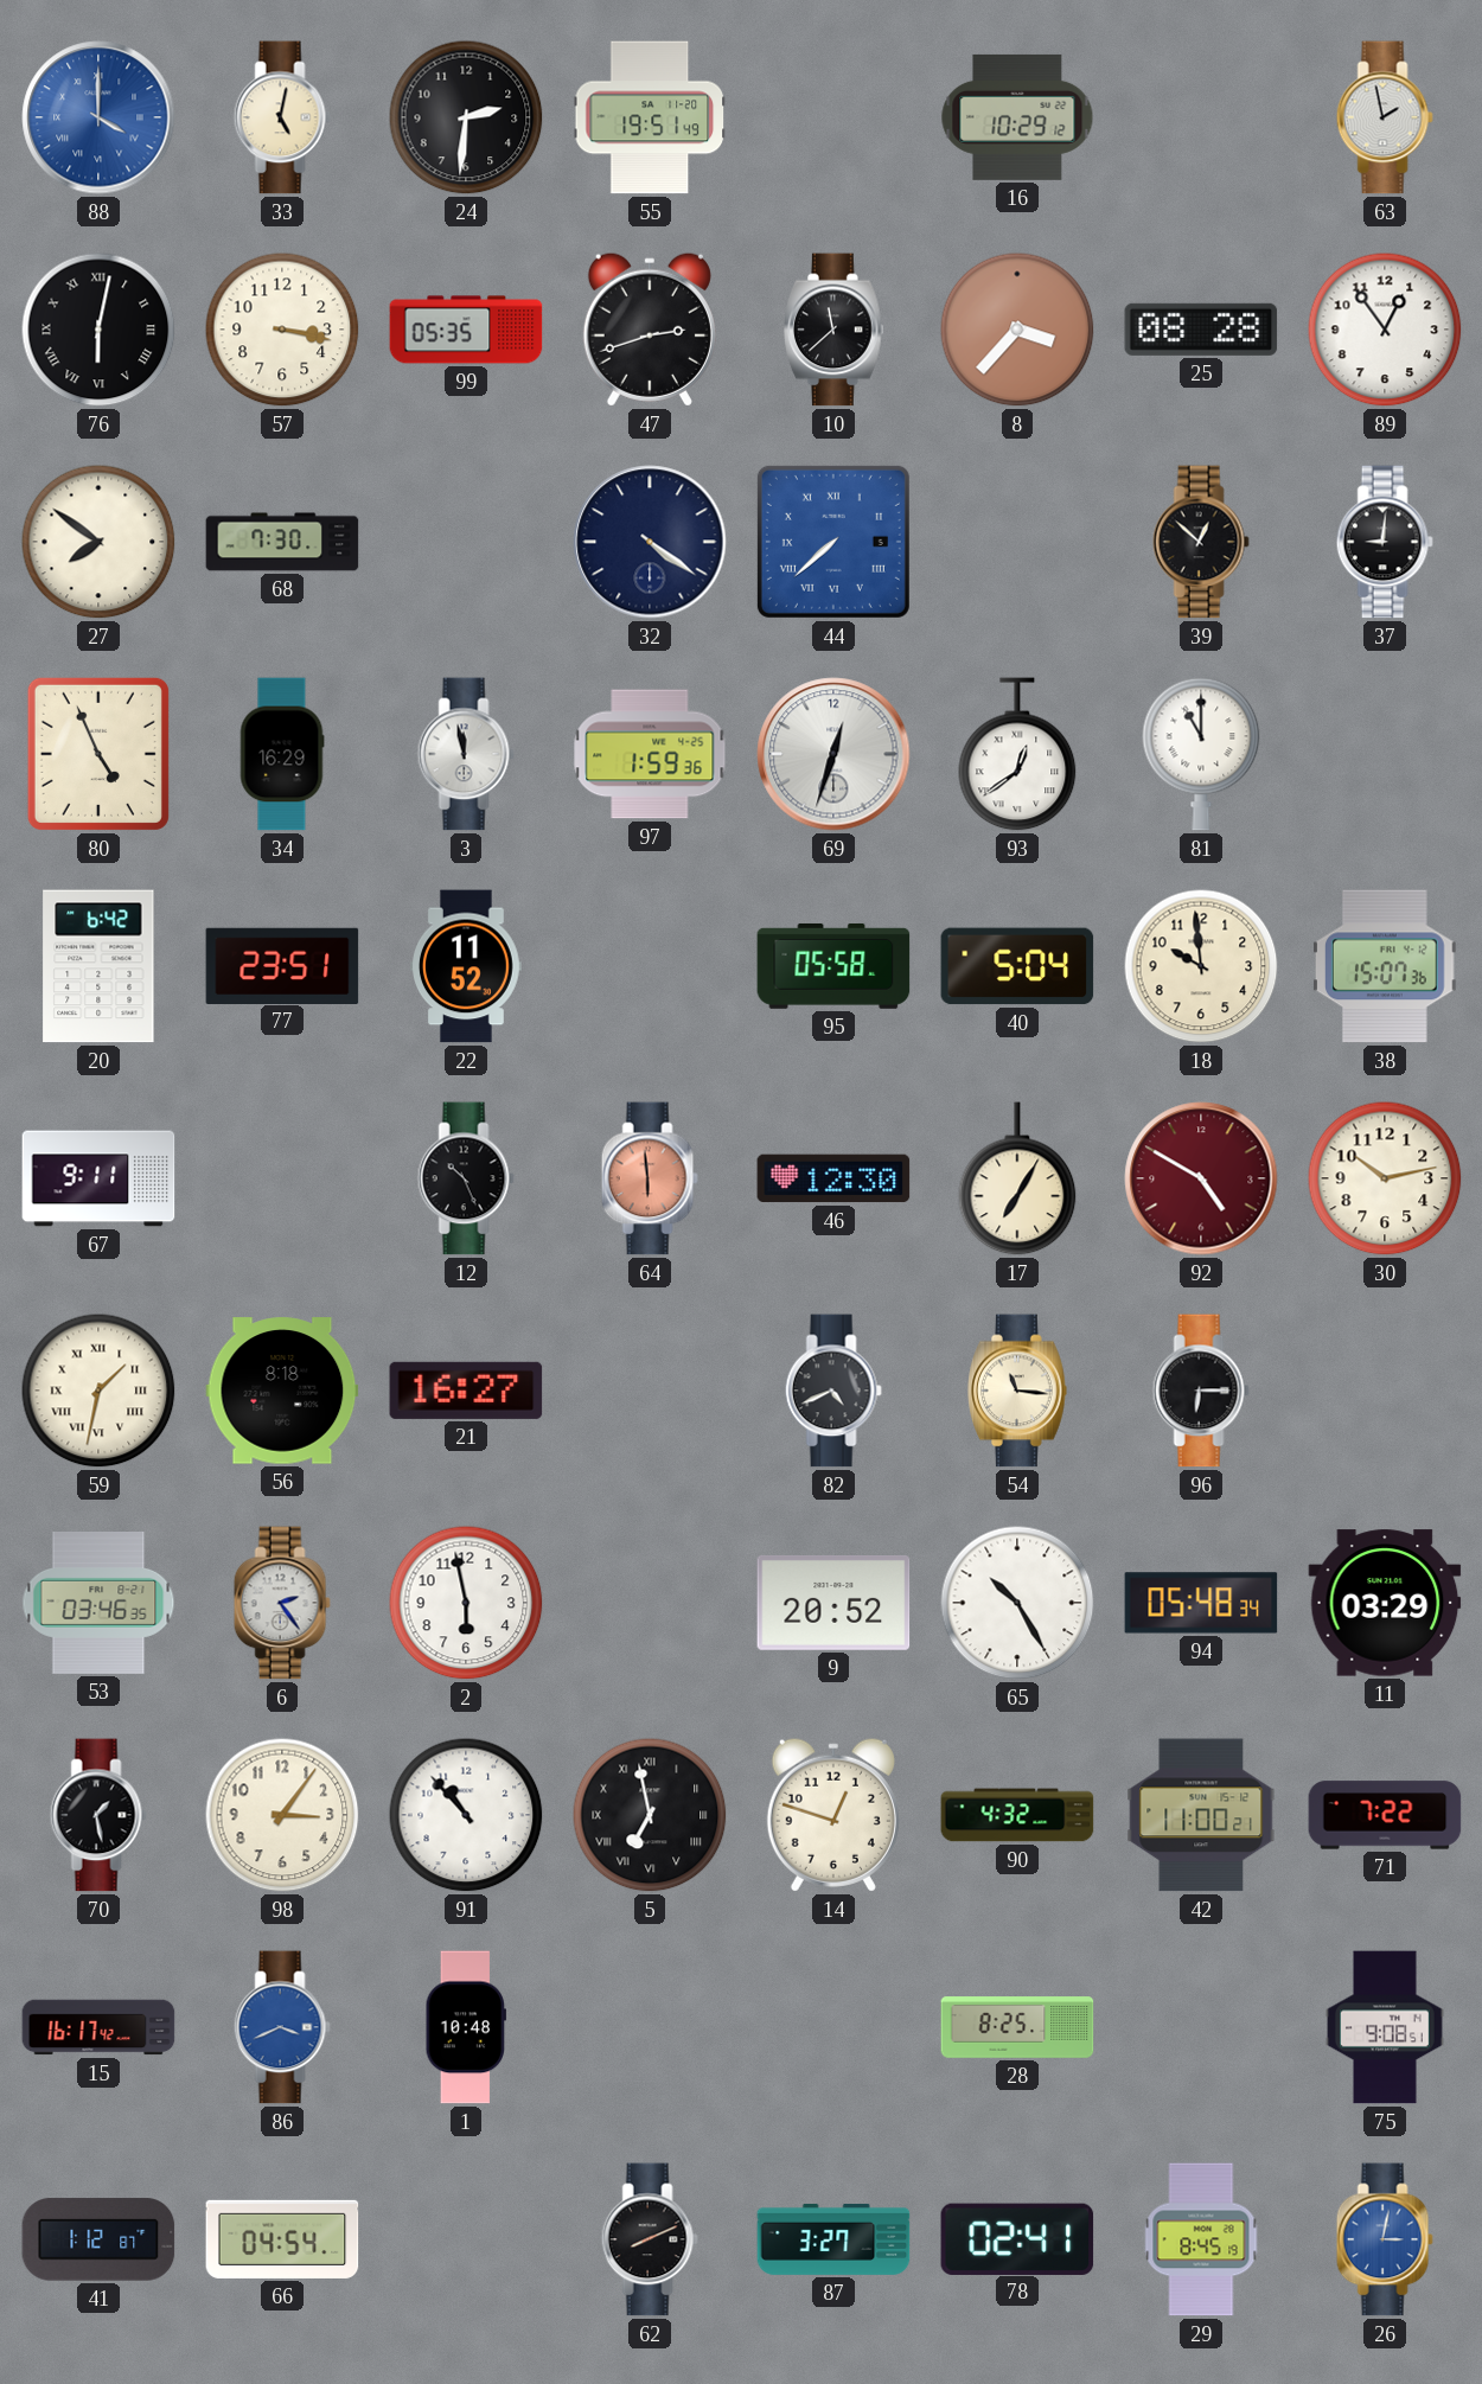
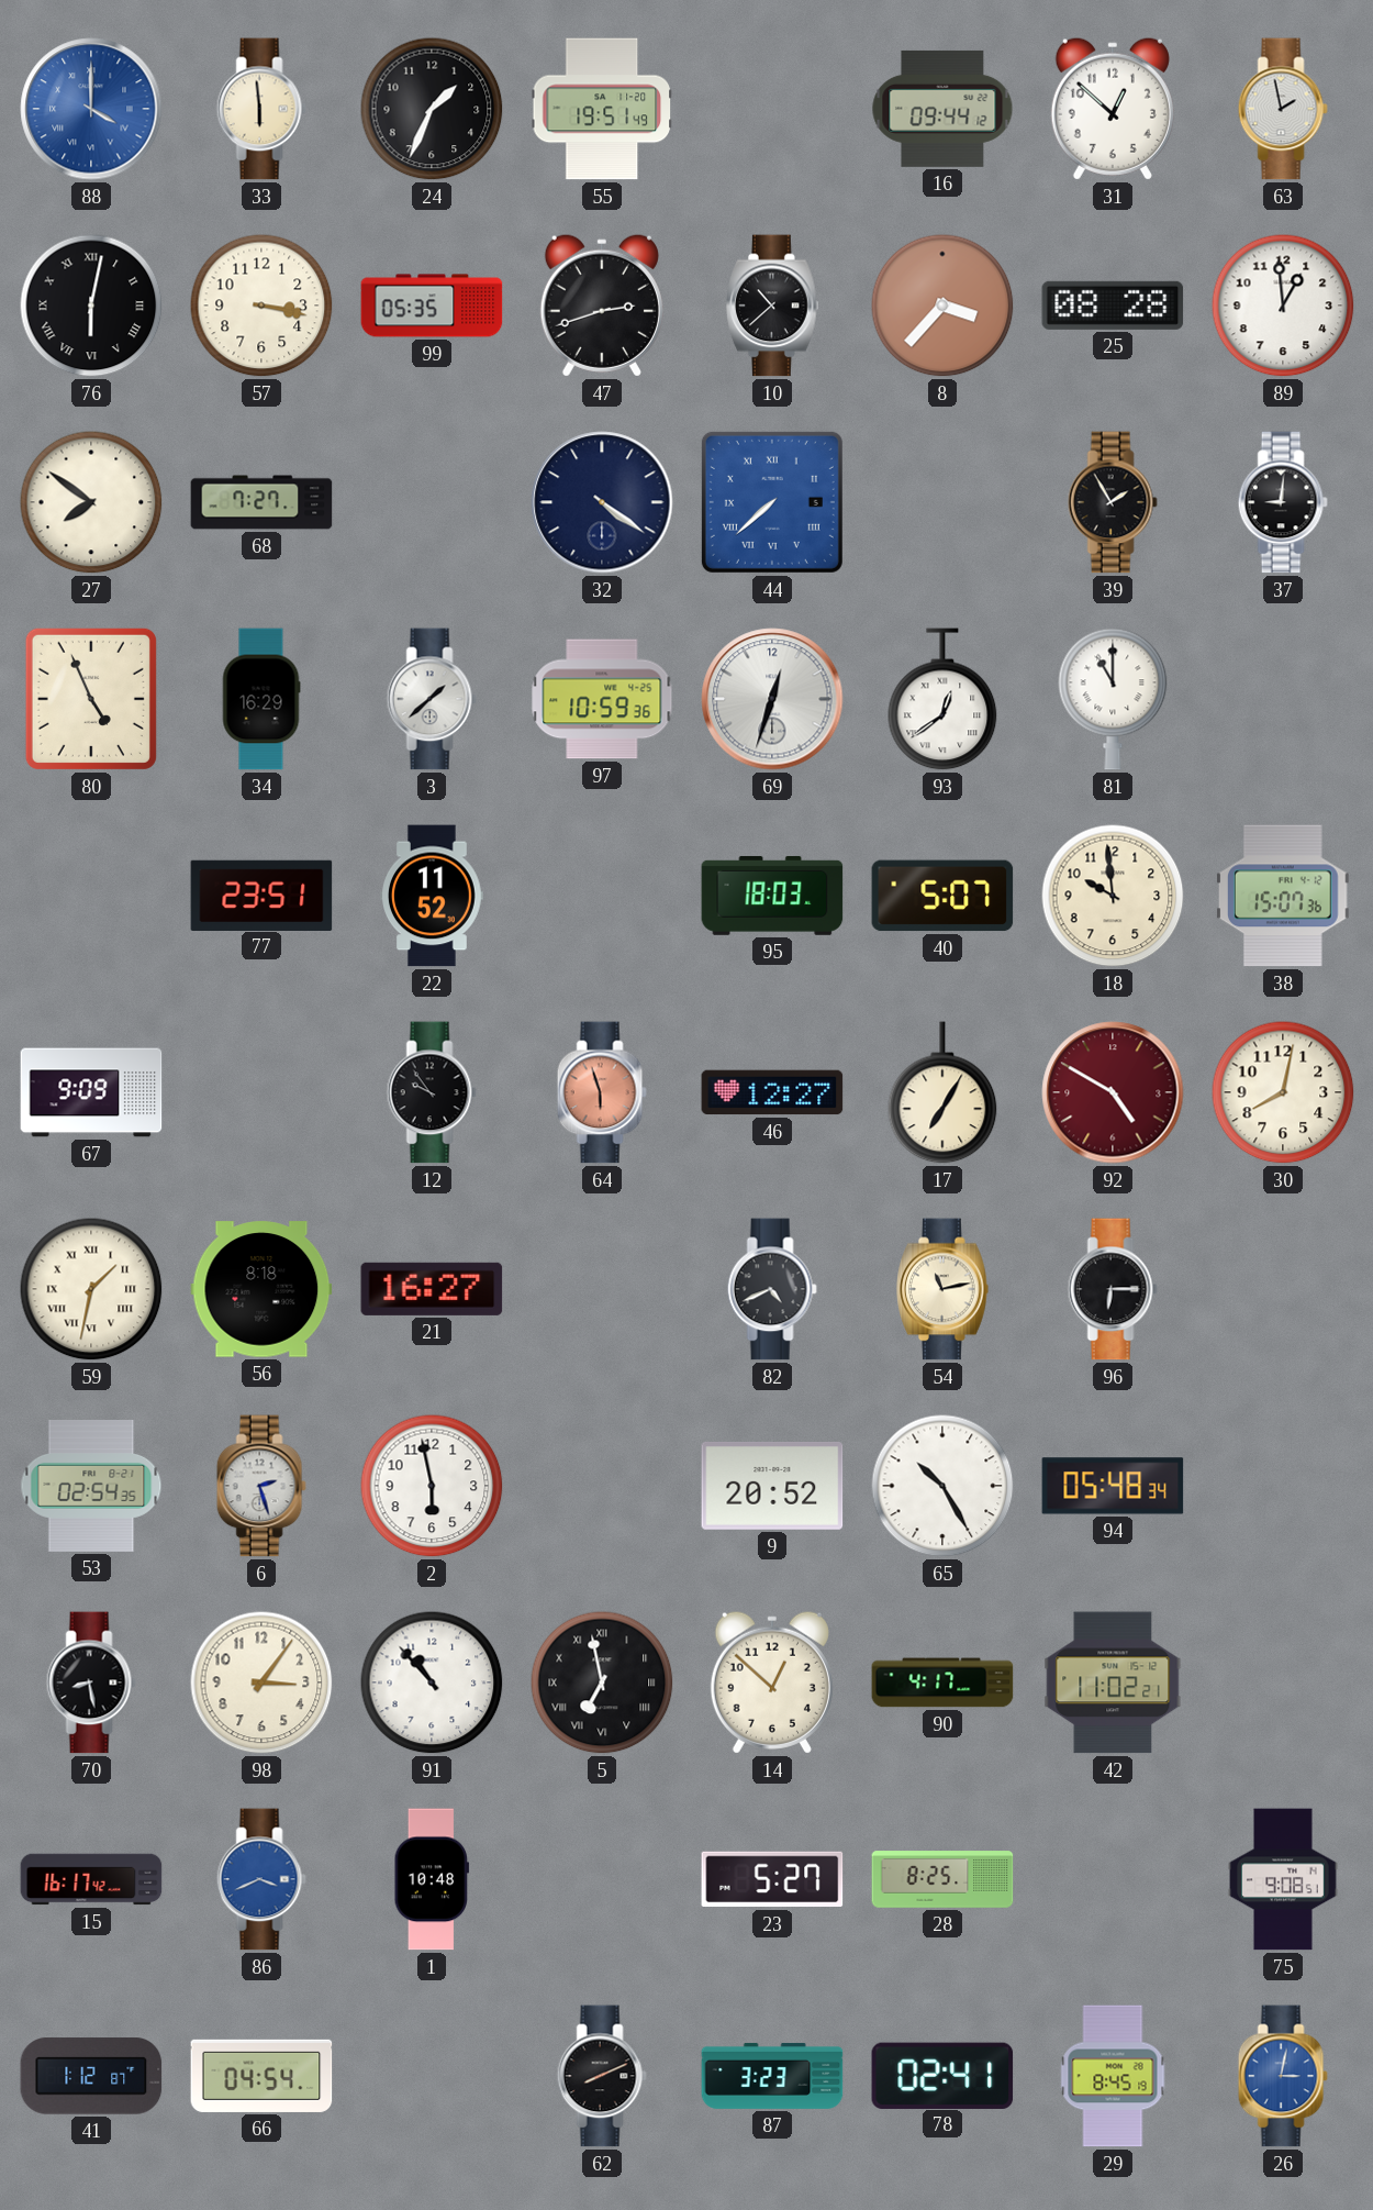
33: 5:02 -> 5:59
24: 2:31 -> 1:34
16: 10:29 -> 09:44
31: none -> 12:52
10: 11:38 -> 10:38
89: 12:54 -> 12:59
68: 7:30 -> 7:27
39: 12:52 -> 1:55
3: 11:58 -> 1:38
97: 1:59 -> 10:59
20: 6:42 -> none
95: 05:58 -> 18:03
40: 5:04 -> 5:07
67: 9:11 -> 9:09
12: 10:26 -> 9:54
64: 5:59 -> 5:57
46: 12:30 -> 12:27
30: 10:13 -> 8:02
54: 11:16 -> 11:13
53: 03:46 -> 02:54
6: 2:24 -> 2:27
11: 03:29 -> none
70: 1:28 -> 8:28
14: 12:48 -> 12:52
90: 4:32 -> 4:17
42: 11:00 -> 11:02
71: 7:22 -> none
23: none -> 5:27
87: 3:27 -> 3:23
